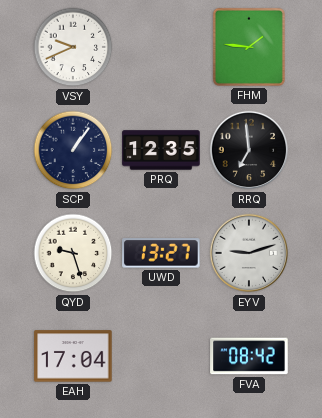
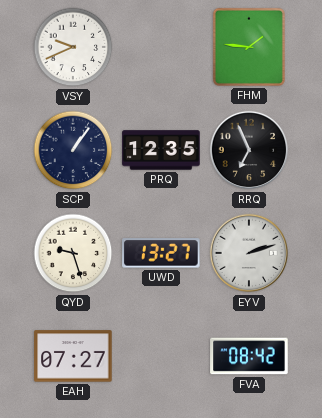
RRQ: 6:59 -> 6:56
EYV: 9:12 -> 2:12
EAH: 17:04 -> 07:27
